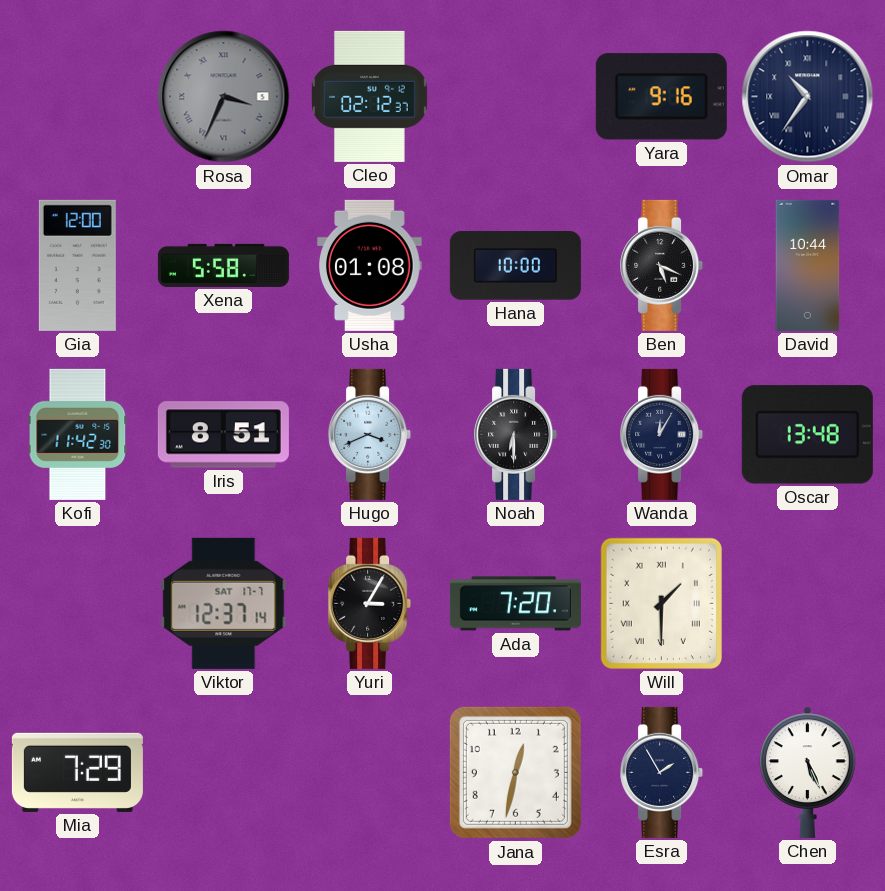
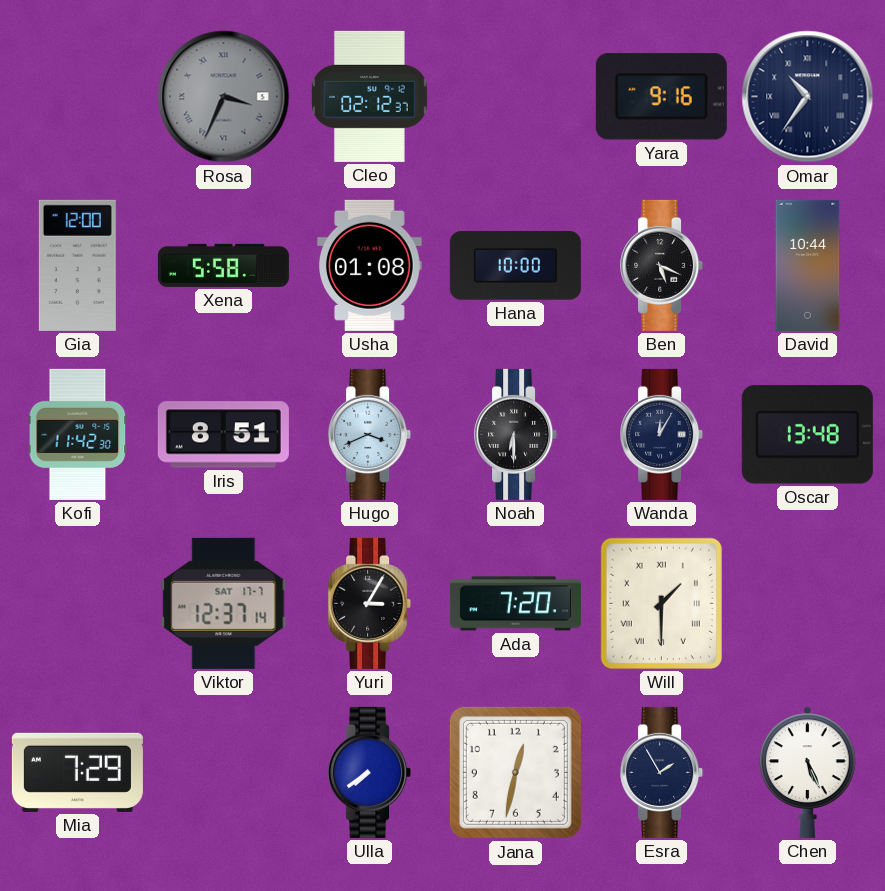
Ulla: none -> 7:39
